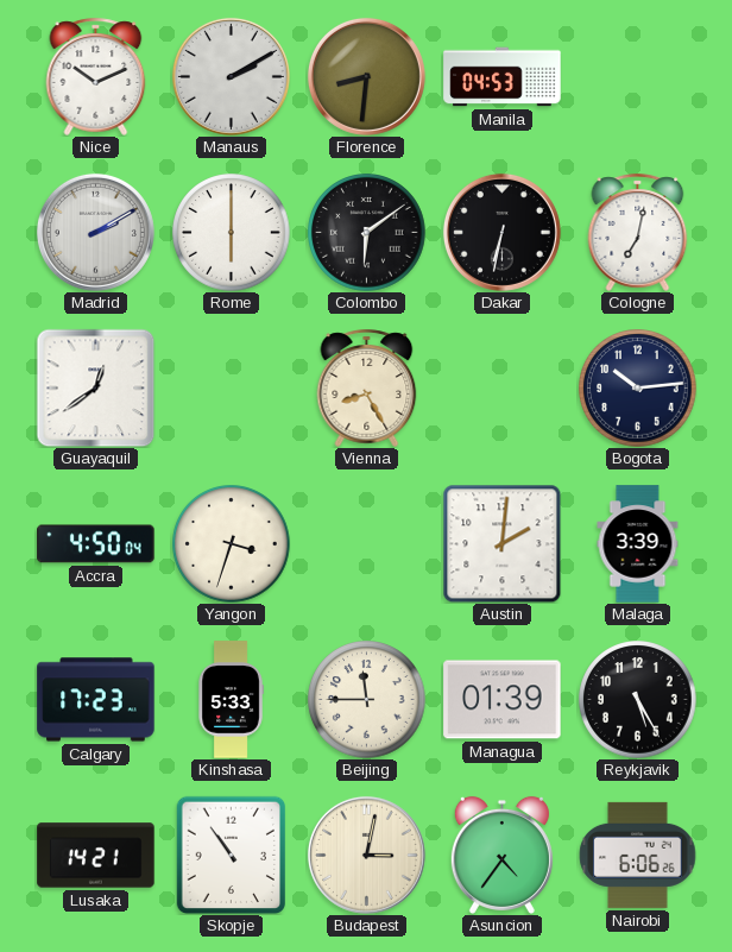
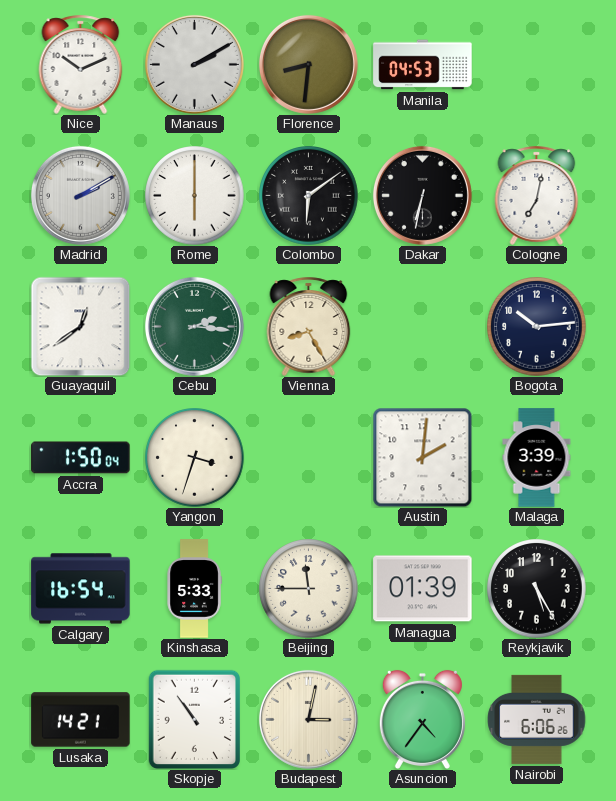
Cebu: none -> 2:16
Accra: 4:50 -> 1:50
Calgary: 17:23 -> 16:54
